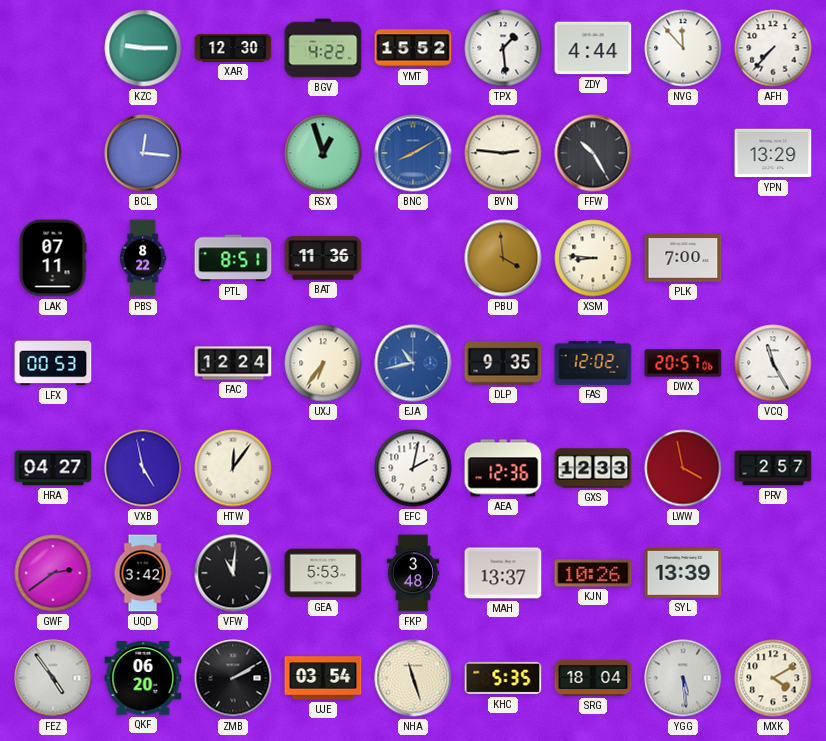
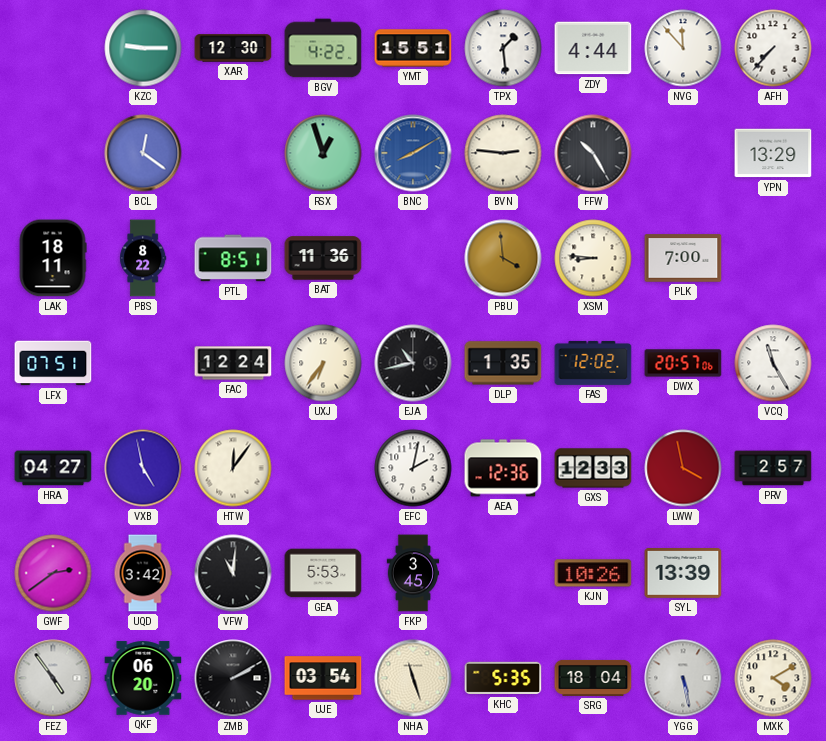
YMT: 15:52 -> 15:51
BCL: 12:16 -> 12:21
LAK: 07:11 -> 18:11
LFX: 00:53 -> 07:51
EJA dial: blue -> black
DLP: 9:35 -> 1:35
FKP: 3:48 -> 3:45
MAH: 13:37 -> none
YGG: 5:29 -> 5:28
